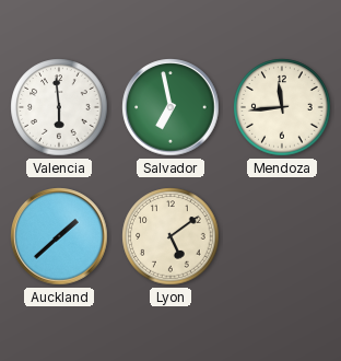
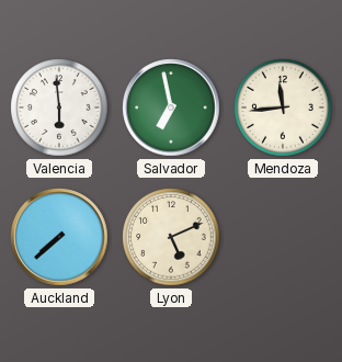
Auckland: 1:38 -> 7:38
Lyon: 5:09 -> 5:11
